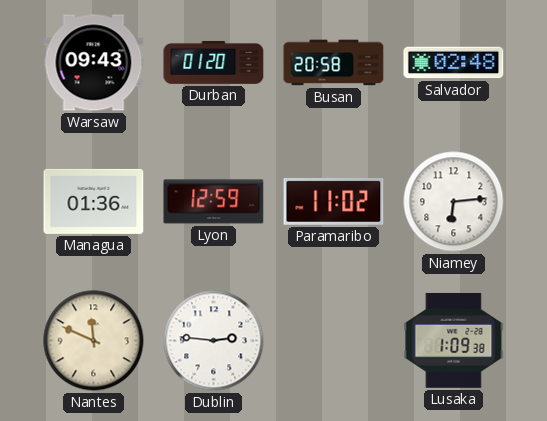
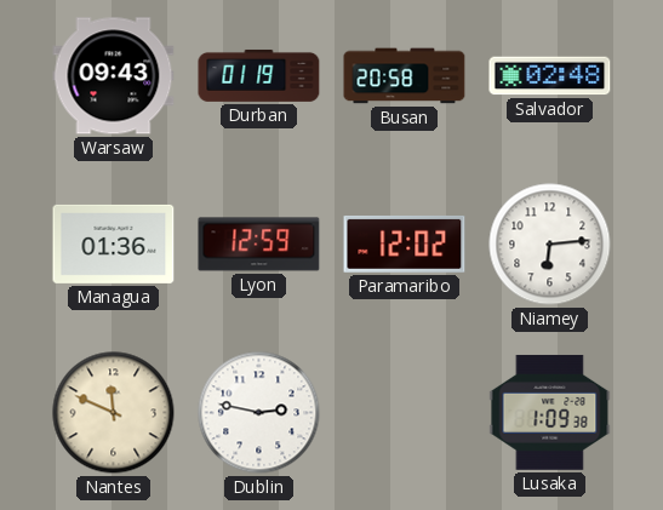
Durban: 01:20 -> 01:19
Paramaribo: 11:02 -> 12:02
Dublin: 2:46 -> 2:47
